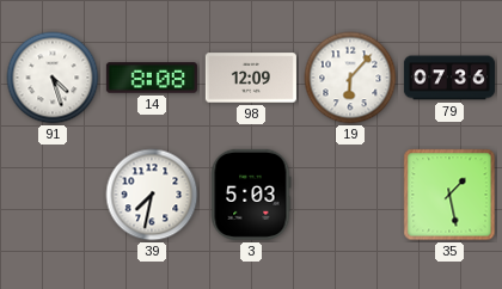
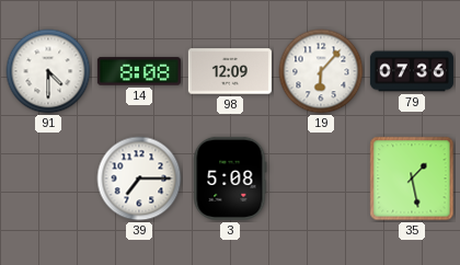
91: 4:27 -> 4:30
39: 7:32 -> 7:15
3: 5:03 -> 5:08
